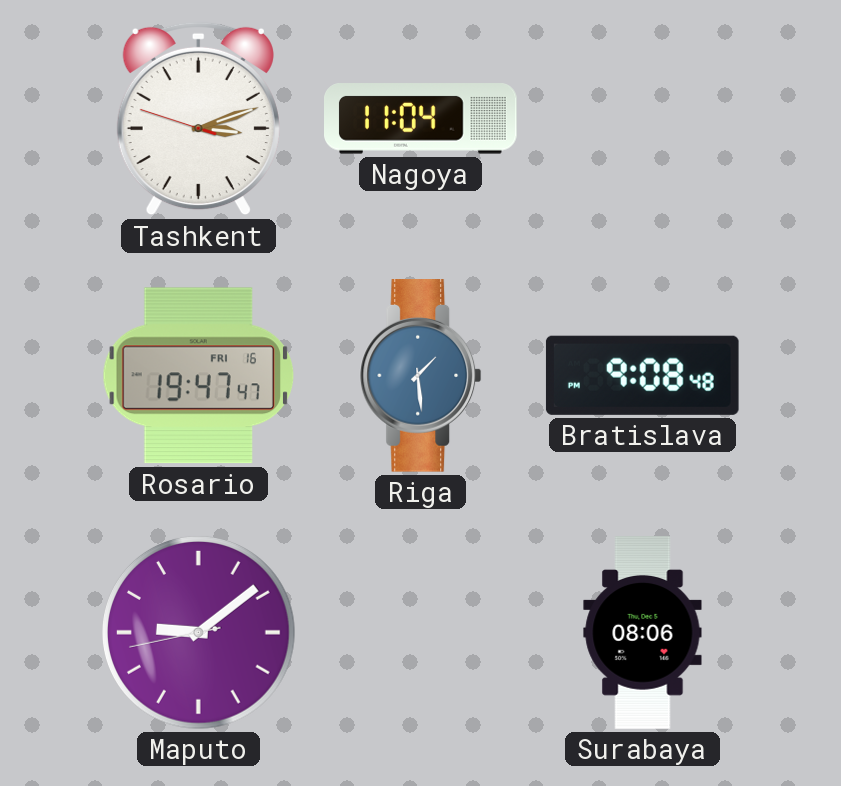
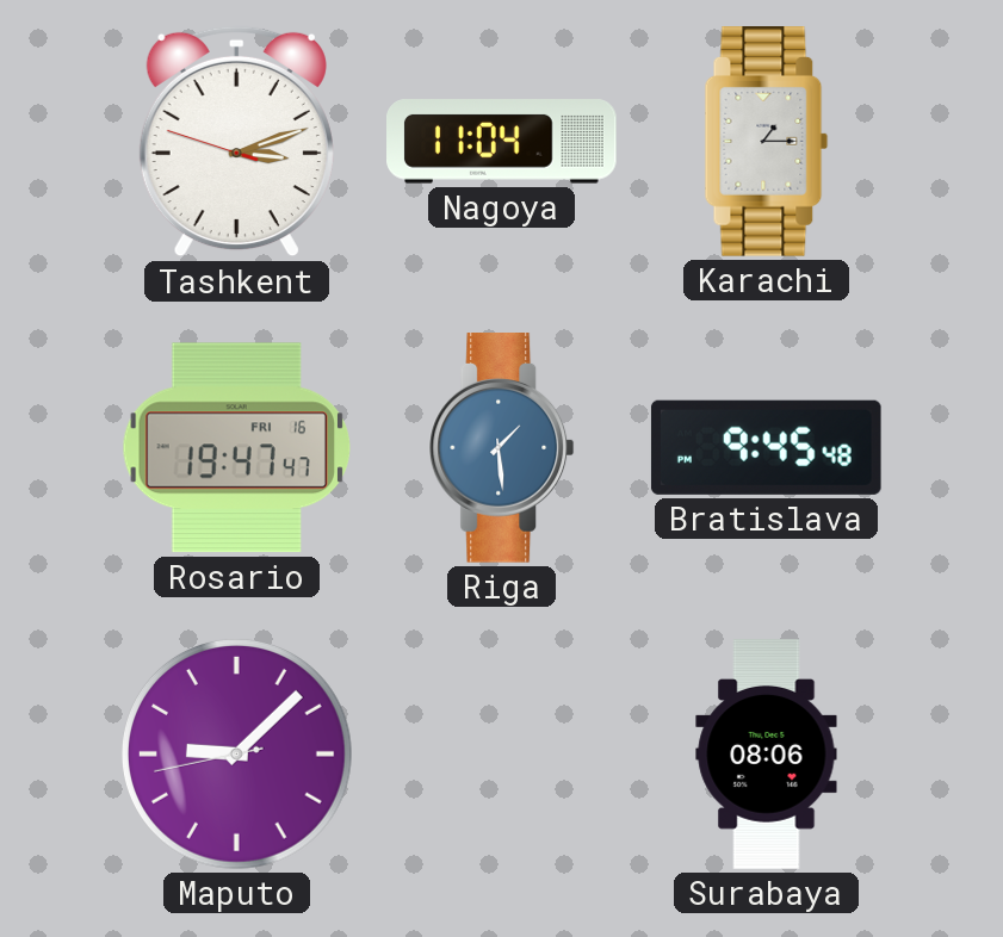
Karachi: none -> 1:15
Bratislava: 9:08 -> 9:45
Maputo: 9:08 -> 9:07
